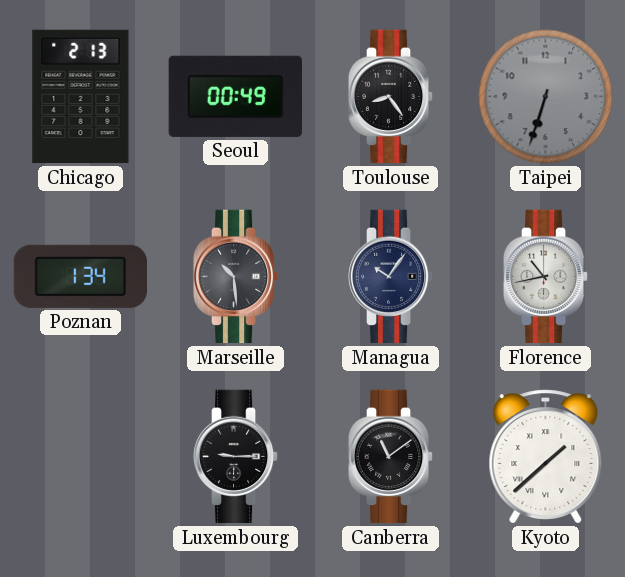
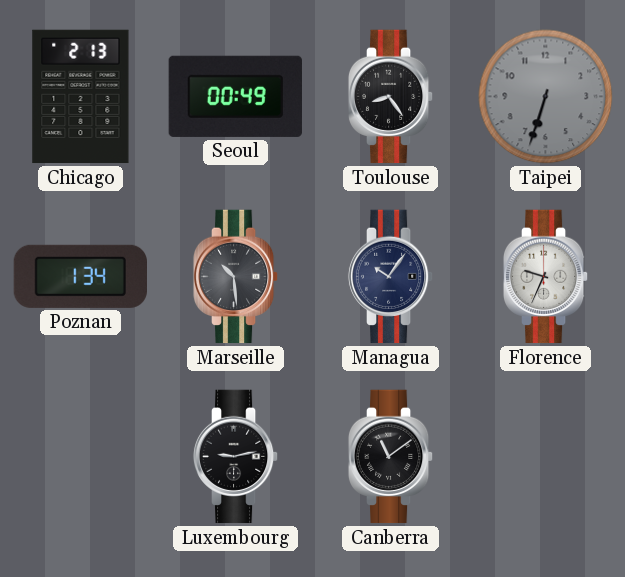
Florence: 10:43 -> 9:34
Luxembourg: 9:15 -> 9:13
Kyoto: 1:38 -> none
